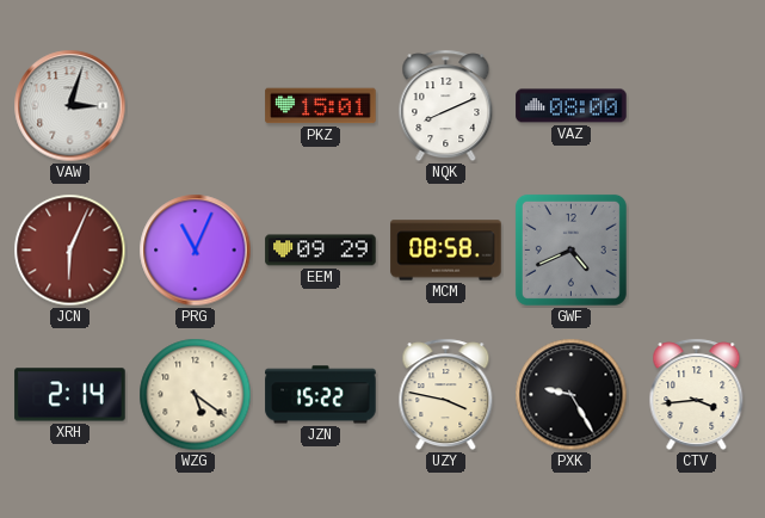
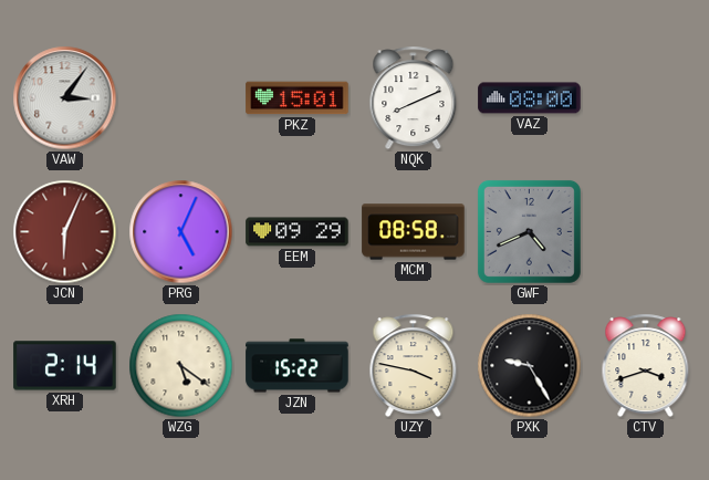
VAW: 3:03 -> 3:06
PRG: 11:04 -> 5:04
CTV: 3:44 -> 3:42
